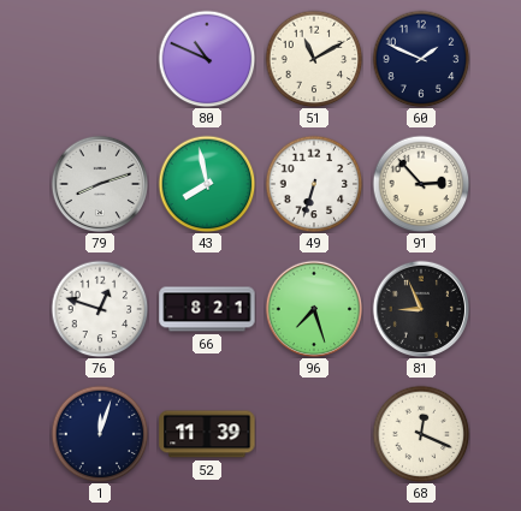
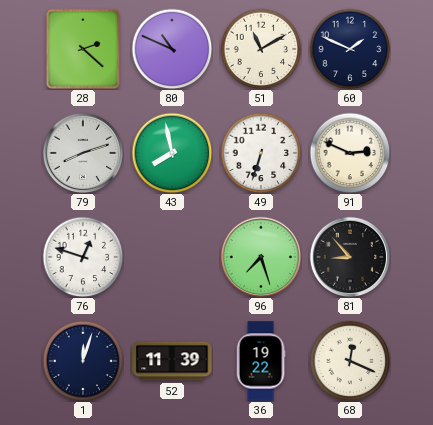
28: none -> 2:22
91: 2:53 -> 2:49
66: 8:21 -> none
81: 8:56 -> 8:53
36: none -> 19:22
